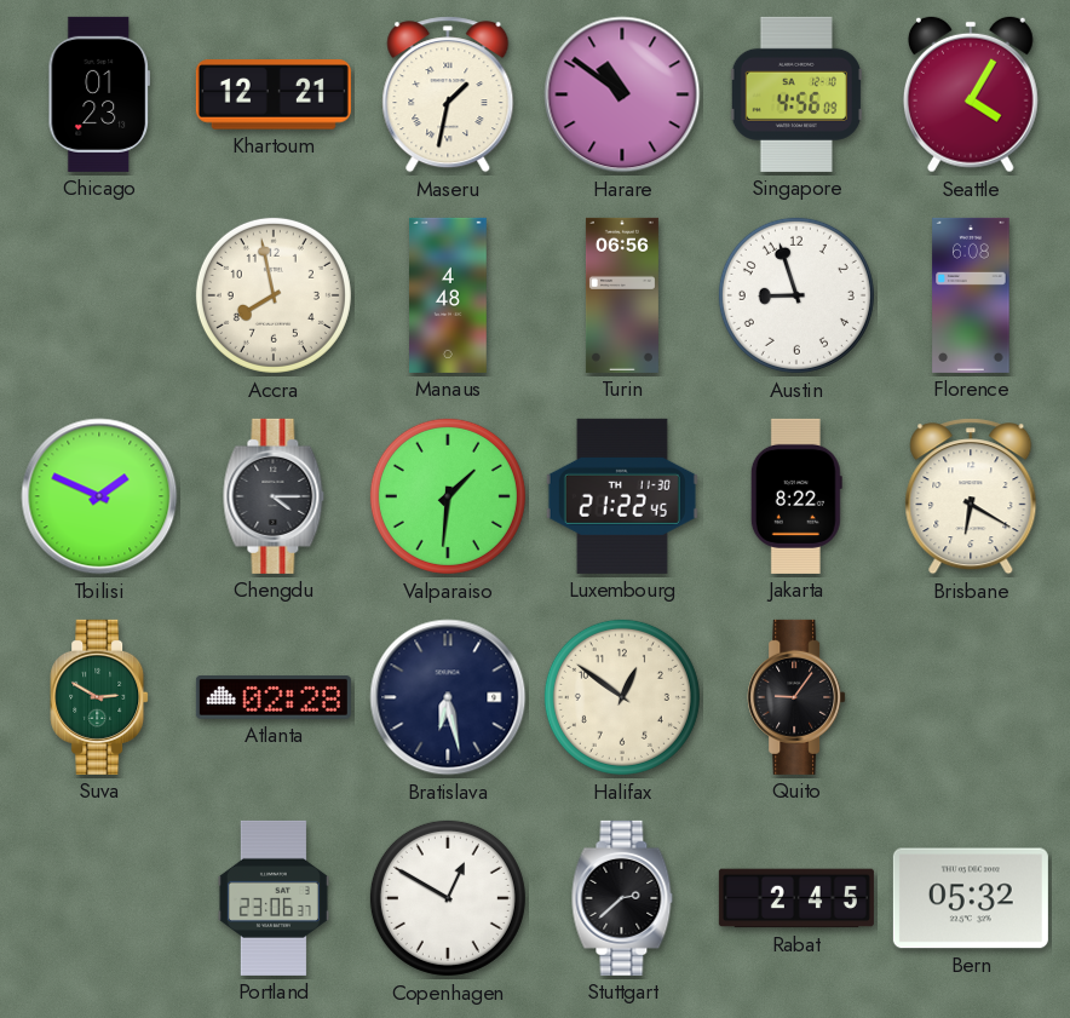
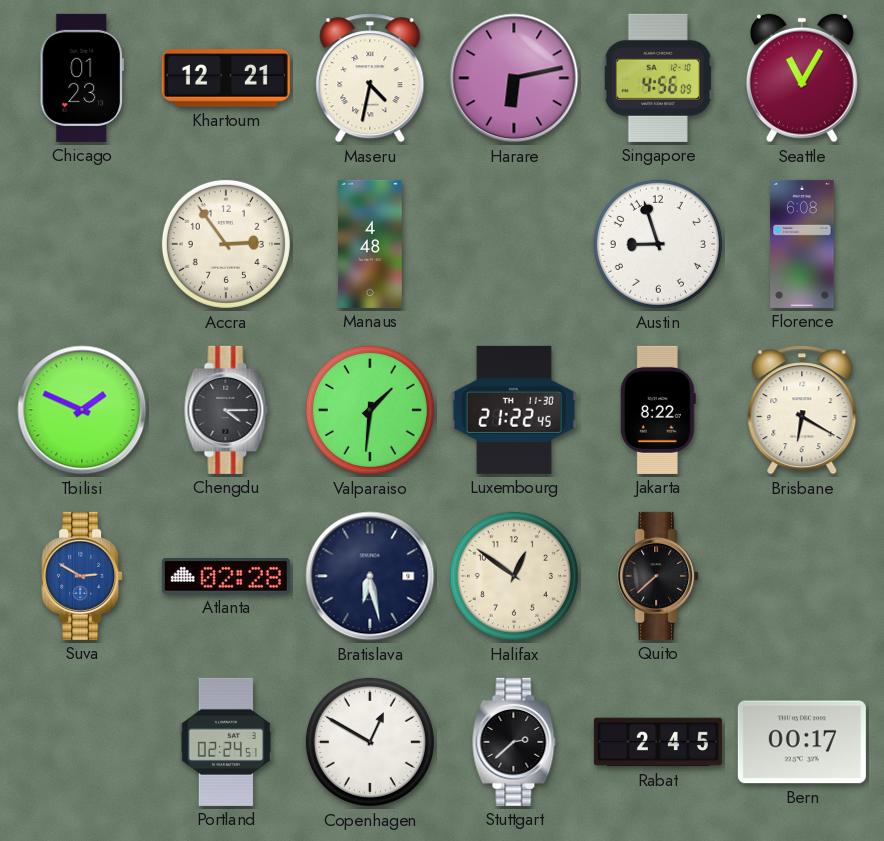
Maseru: 1:32 -> 4:32
Harare: 10:51 -> 6:13
Seattle: 4:05 -> 11:05
Accra: 7:58 -> 2:54
Turin: 06:56 -> none
Suva dial: green -> blue
Quito: 9:06 -> 7:38
Portland: 23:06 -> 02:24
Bern: 05:32 -> 00:17
